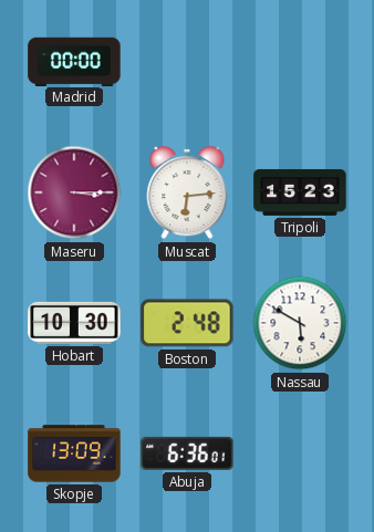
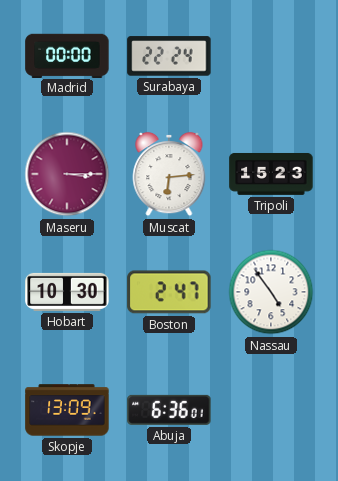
Surabaya: none -> 22:24
Boston: 2:48 -> 2:47
Nassau: 5:50 -> 4:54
